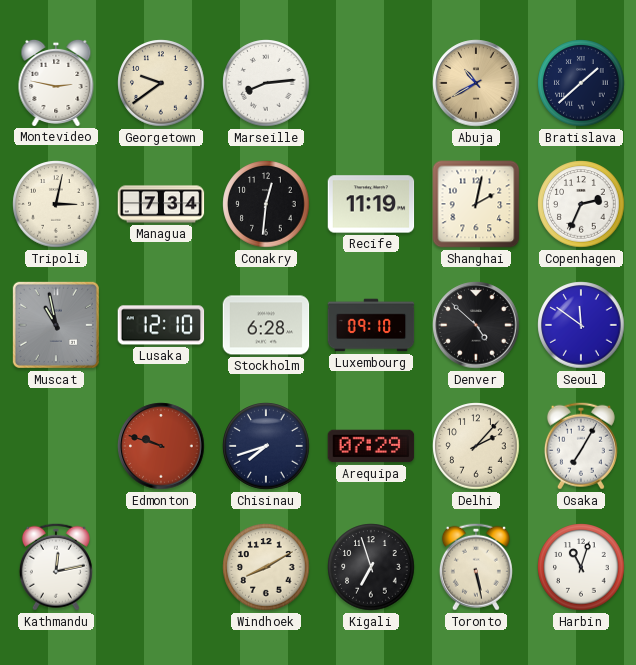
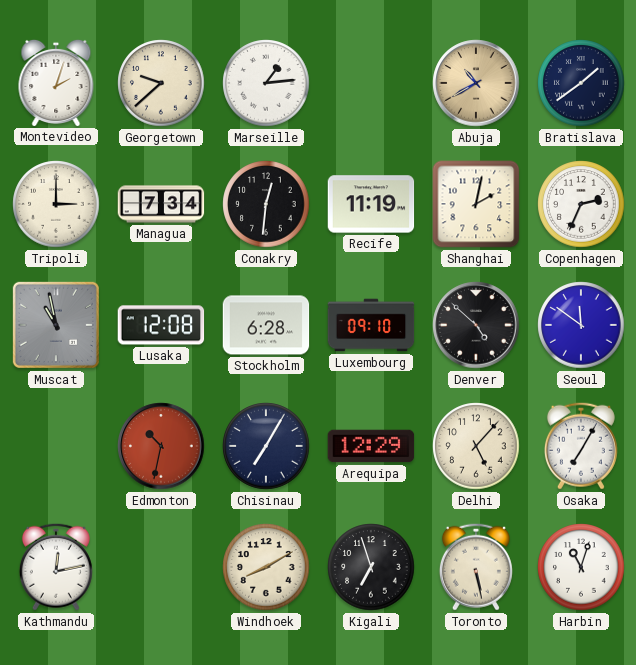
Montevideo: 2:47 -> 2:03
Georgetown: 9:39 -> 9:38
Marseille: 8:14 -> 1:14
Bratislava: 1:38 -> 1:39
Tripoli: 3:02 -> 3:00
Lusaka: 12:10 -> 12:08
Edmonton: 9:48 -> 10:32
Chisinau: 7:42 -> 7:05
Arequipa: 07:29 -> 12:29
Delhi: 2:07 -> 5:07
